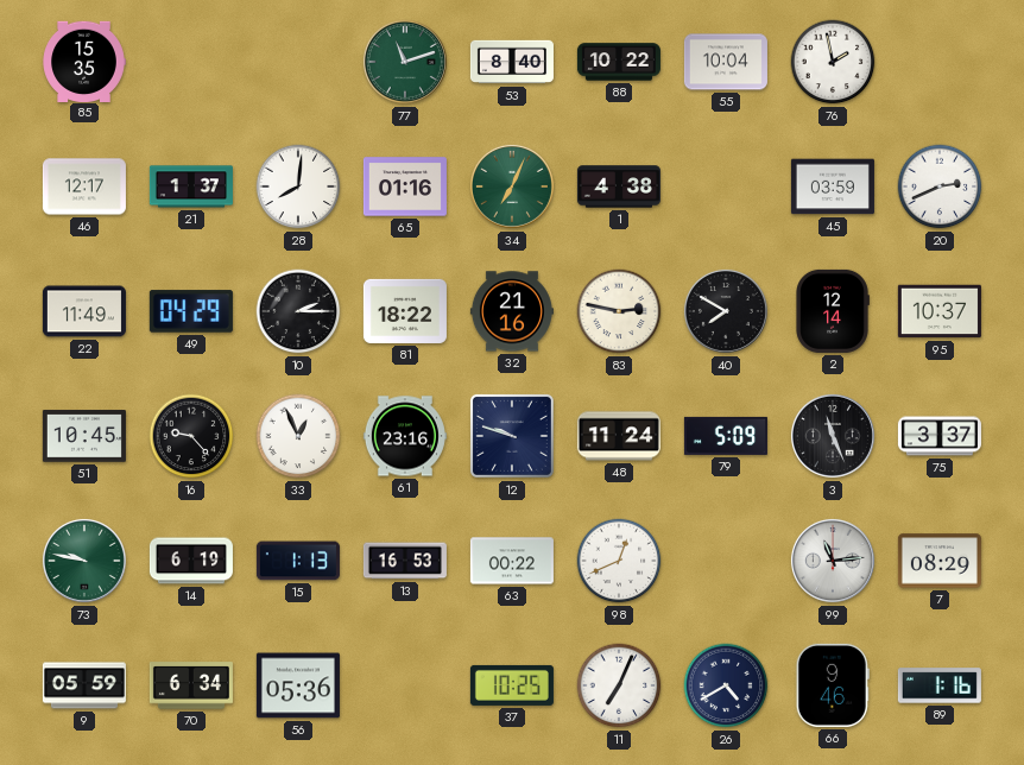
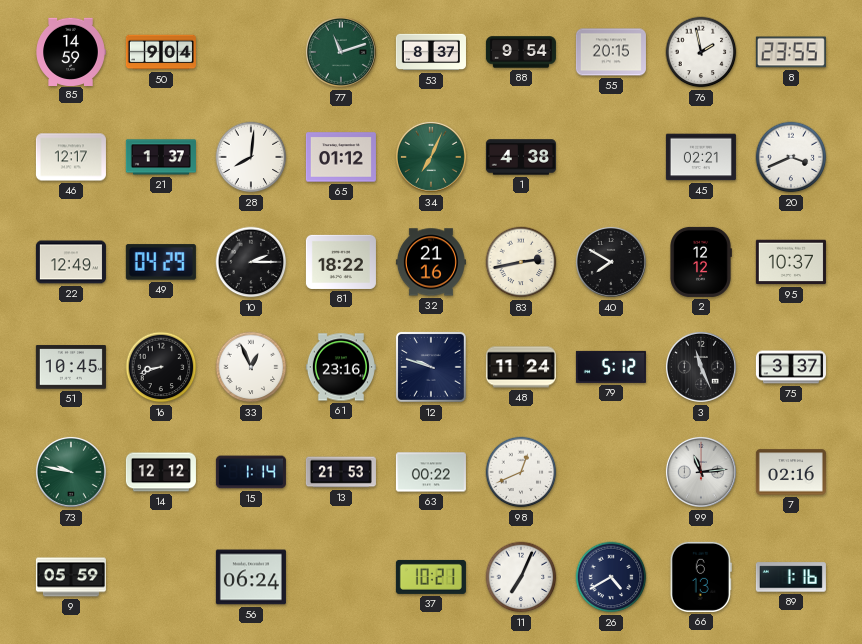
85: 15:35 -> 14:59
50: none -> 9:04
53: 8:40 -> 8:37
88: 10:22 -> 9:54
55: 10:04 -> 20:15
8: none -> 23:55
65: 01:16 -> 01:12
45: 03:59 -> 02:21
20: 2:41 -> 3:41
22: 11:49 -> 12:49
83: 2:47 -> 2:43
2: 12:14 -> 12:12
16: 9:23 -> 8:42
79: 5:09 -> 5:12
14: 6:19 -> 12:12
15: 1:13 -> 1:14
13: 16:53 -> 21:53
7: 08:29 -> 02:16
70: 6:34 -> none
56: 05:36 -> 06:24
37: 10:25 -> 10:21
66: 9:46 -> 6:13
